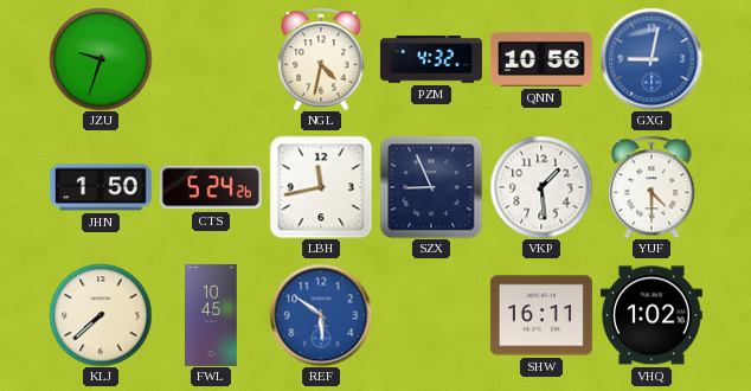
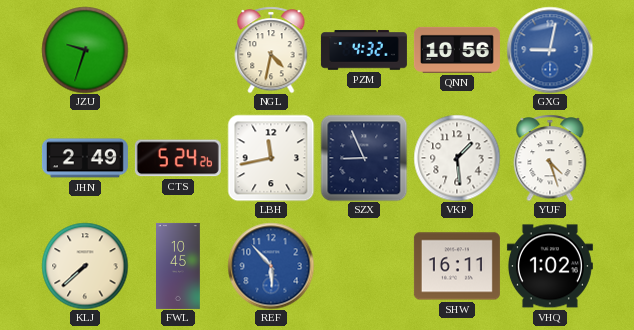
JHN: 1:50 -> 2:49
YUF: 4:30 -> 4:27
REF: 5:51 -> 5:53
